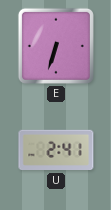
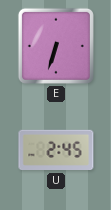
U: 2:41 -> 2:45
